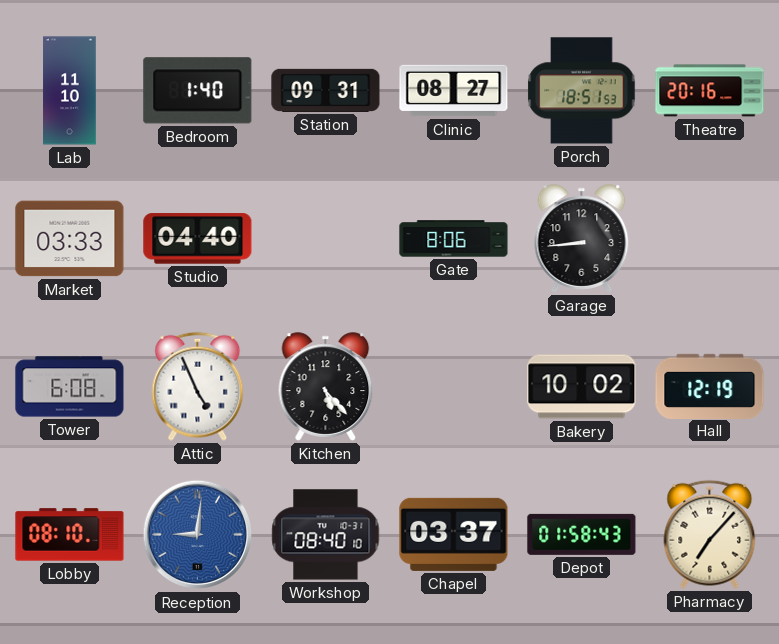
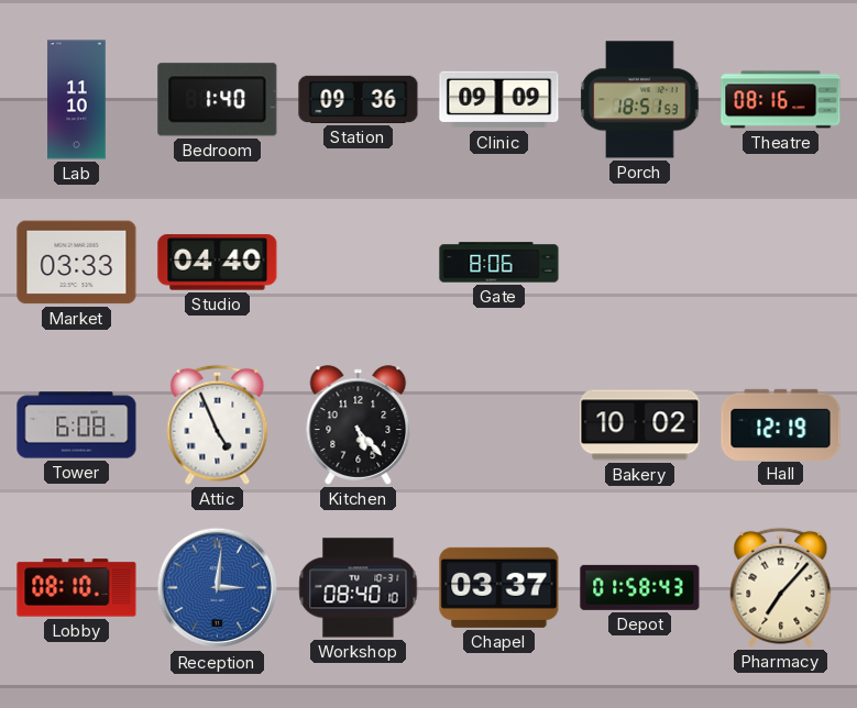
Station: 09:31 -> 09:36
Clinic: 08:27 -> 09:09
Theatre: 20:16 -> 08:16
Garage: 8:44 -> none
Reception: 9:01 -> 3:01
